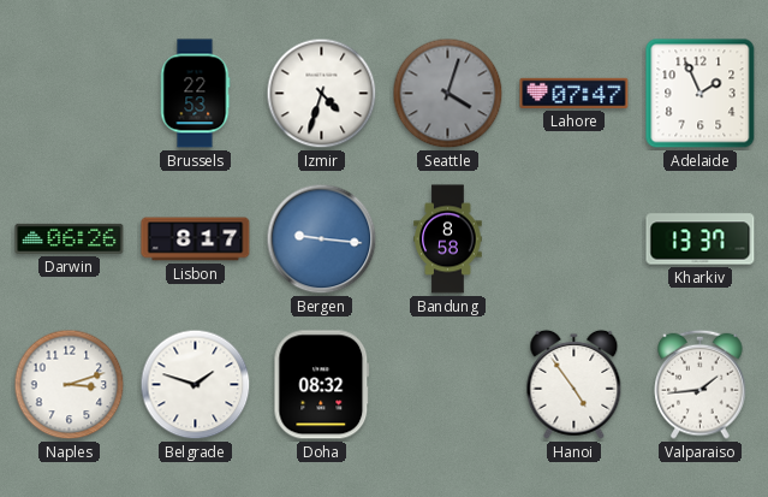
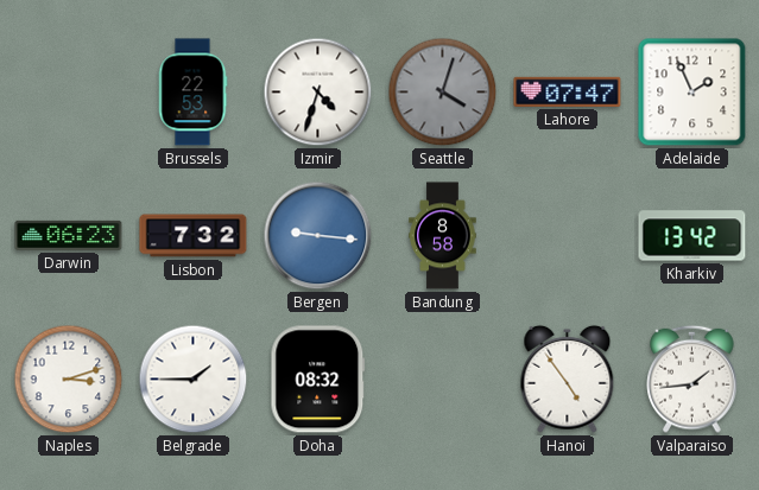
Darwin: 06:26 -> 06:23
Lisbon: 8:17 -> 7:32
Kharkiv: 13:37 -> 13:42
Belgrade: 1:48 -> 1:45
